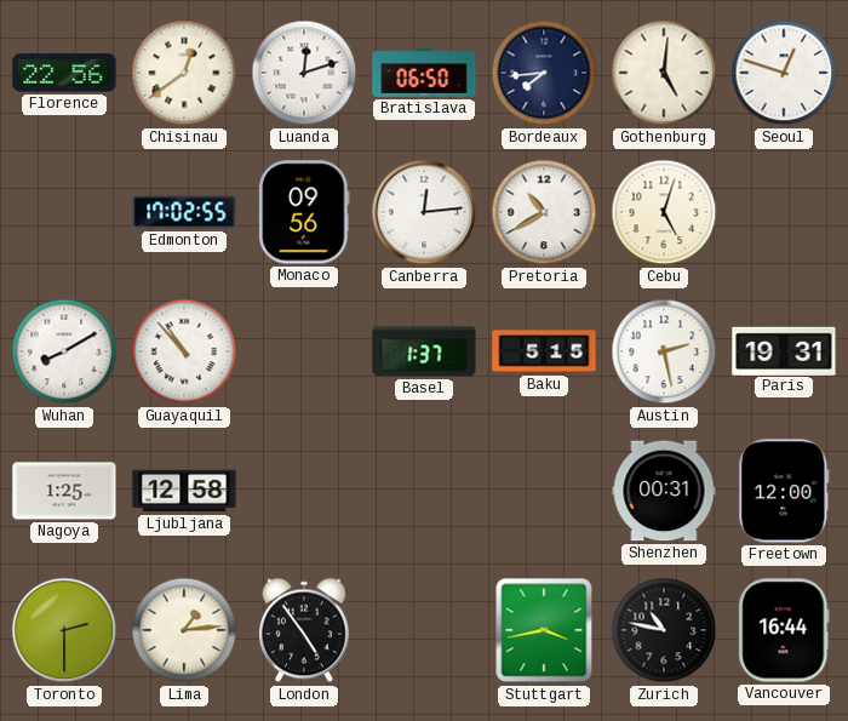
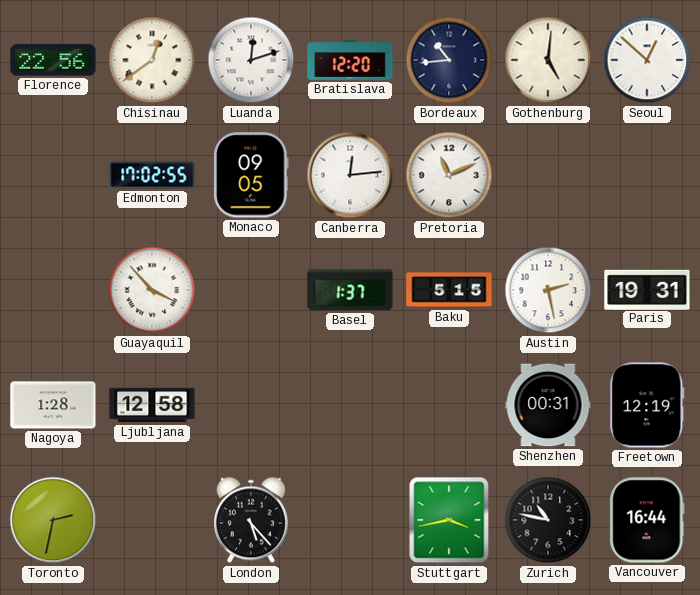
Bratislava: 06:50 -> 12:20
Bordeaux: 7:44 -> 10:44
Seoul: 12:48 -> 12:52
Monaco: 09:56 -> 09:05
Pretoria: 10:40 -> 11:11
Cebu: 5:03 -> none
Wuhan: 8:10 -> none
Guayaquil: 10:53 -> 3:53
Nagoya: 1:25 -> 1:28
Freetown: 12:00 -> 12:19
Toronto: 2:30 -> 2:32
Lima: 1:14 -> none
London: 4:54 -> 5:23
